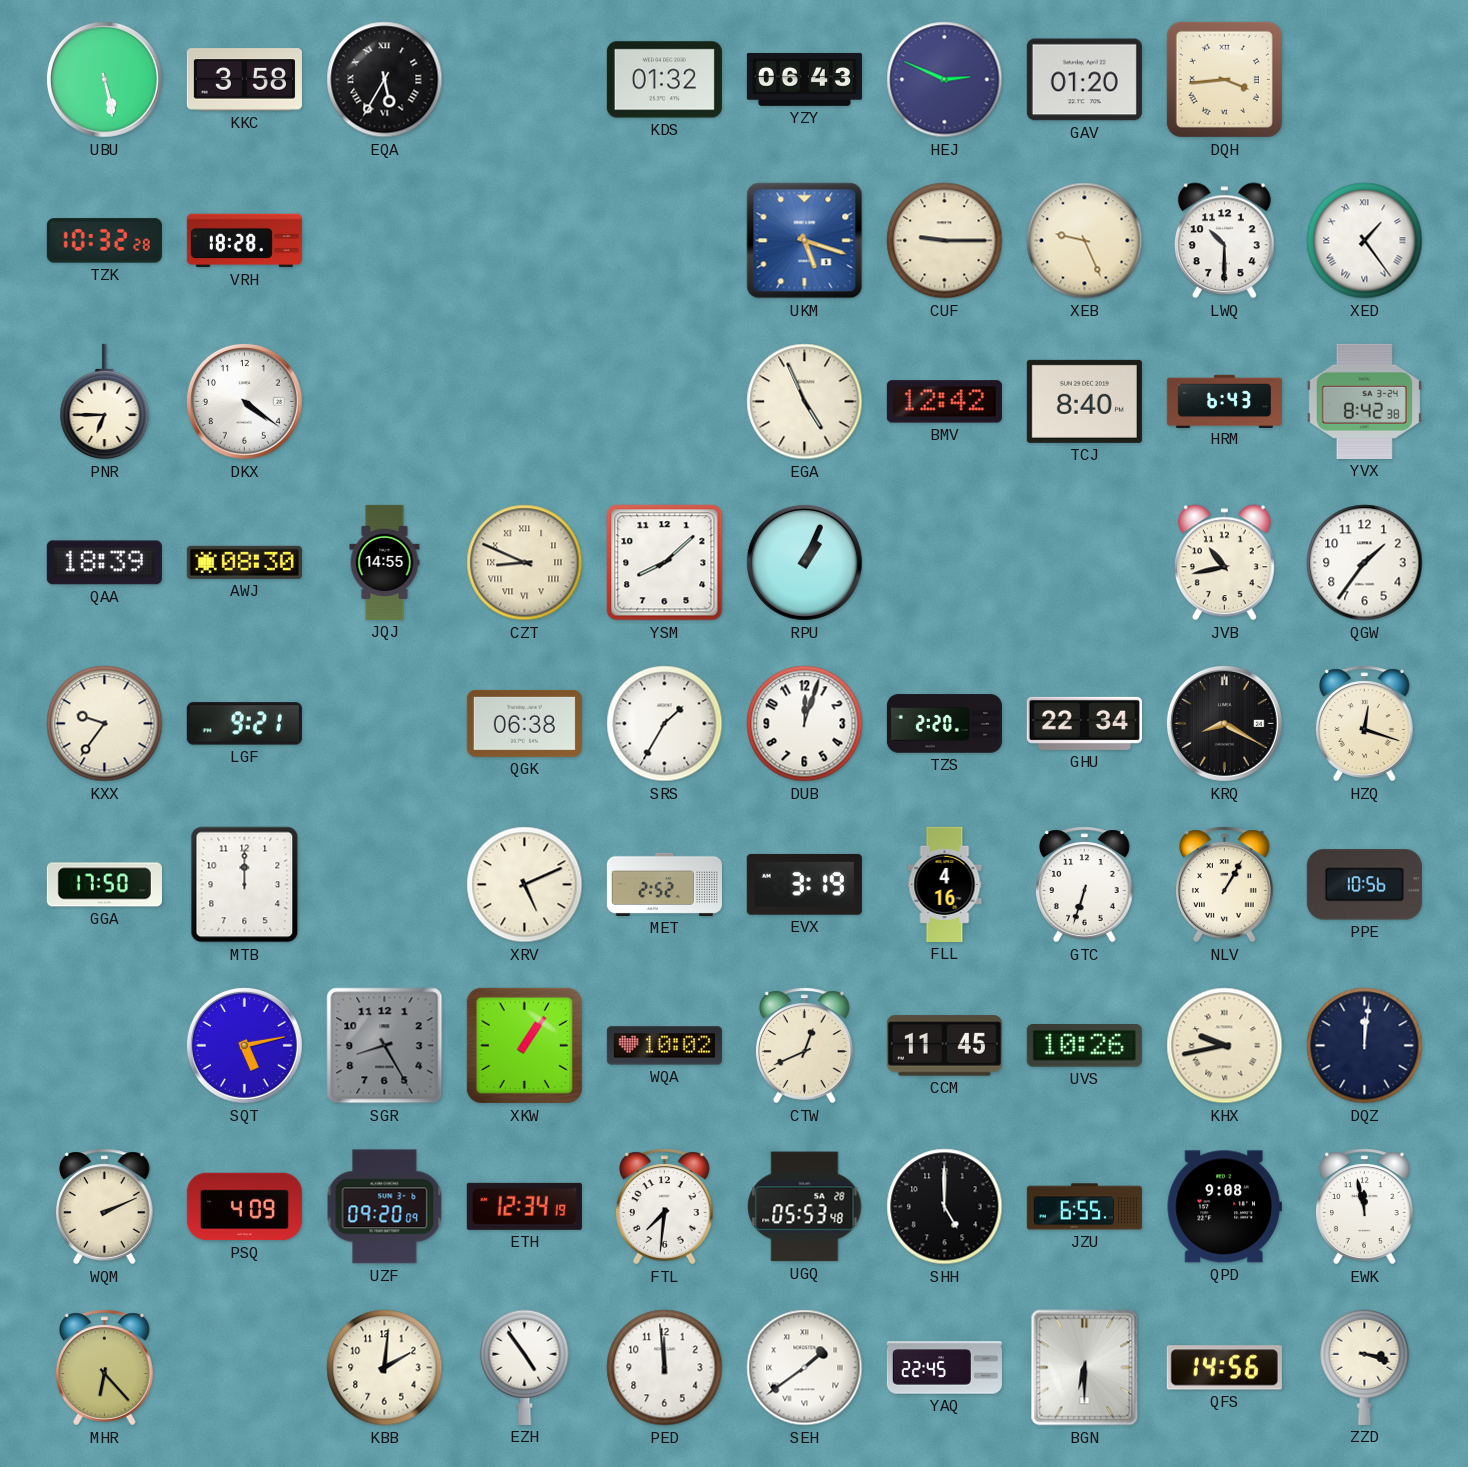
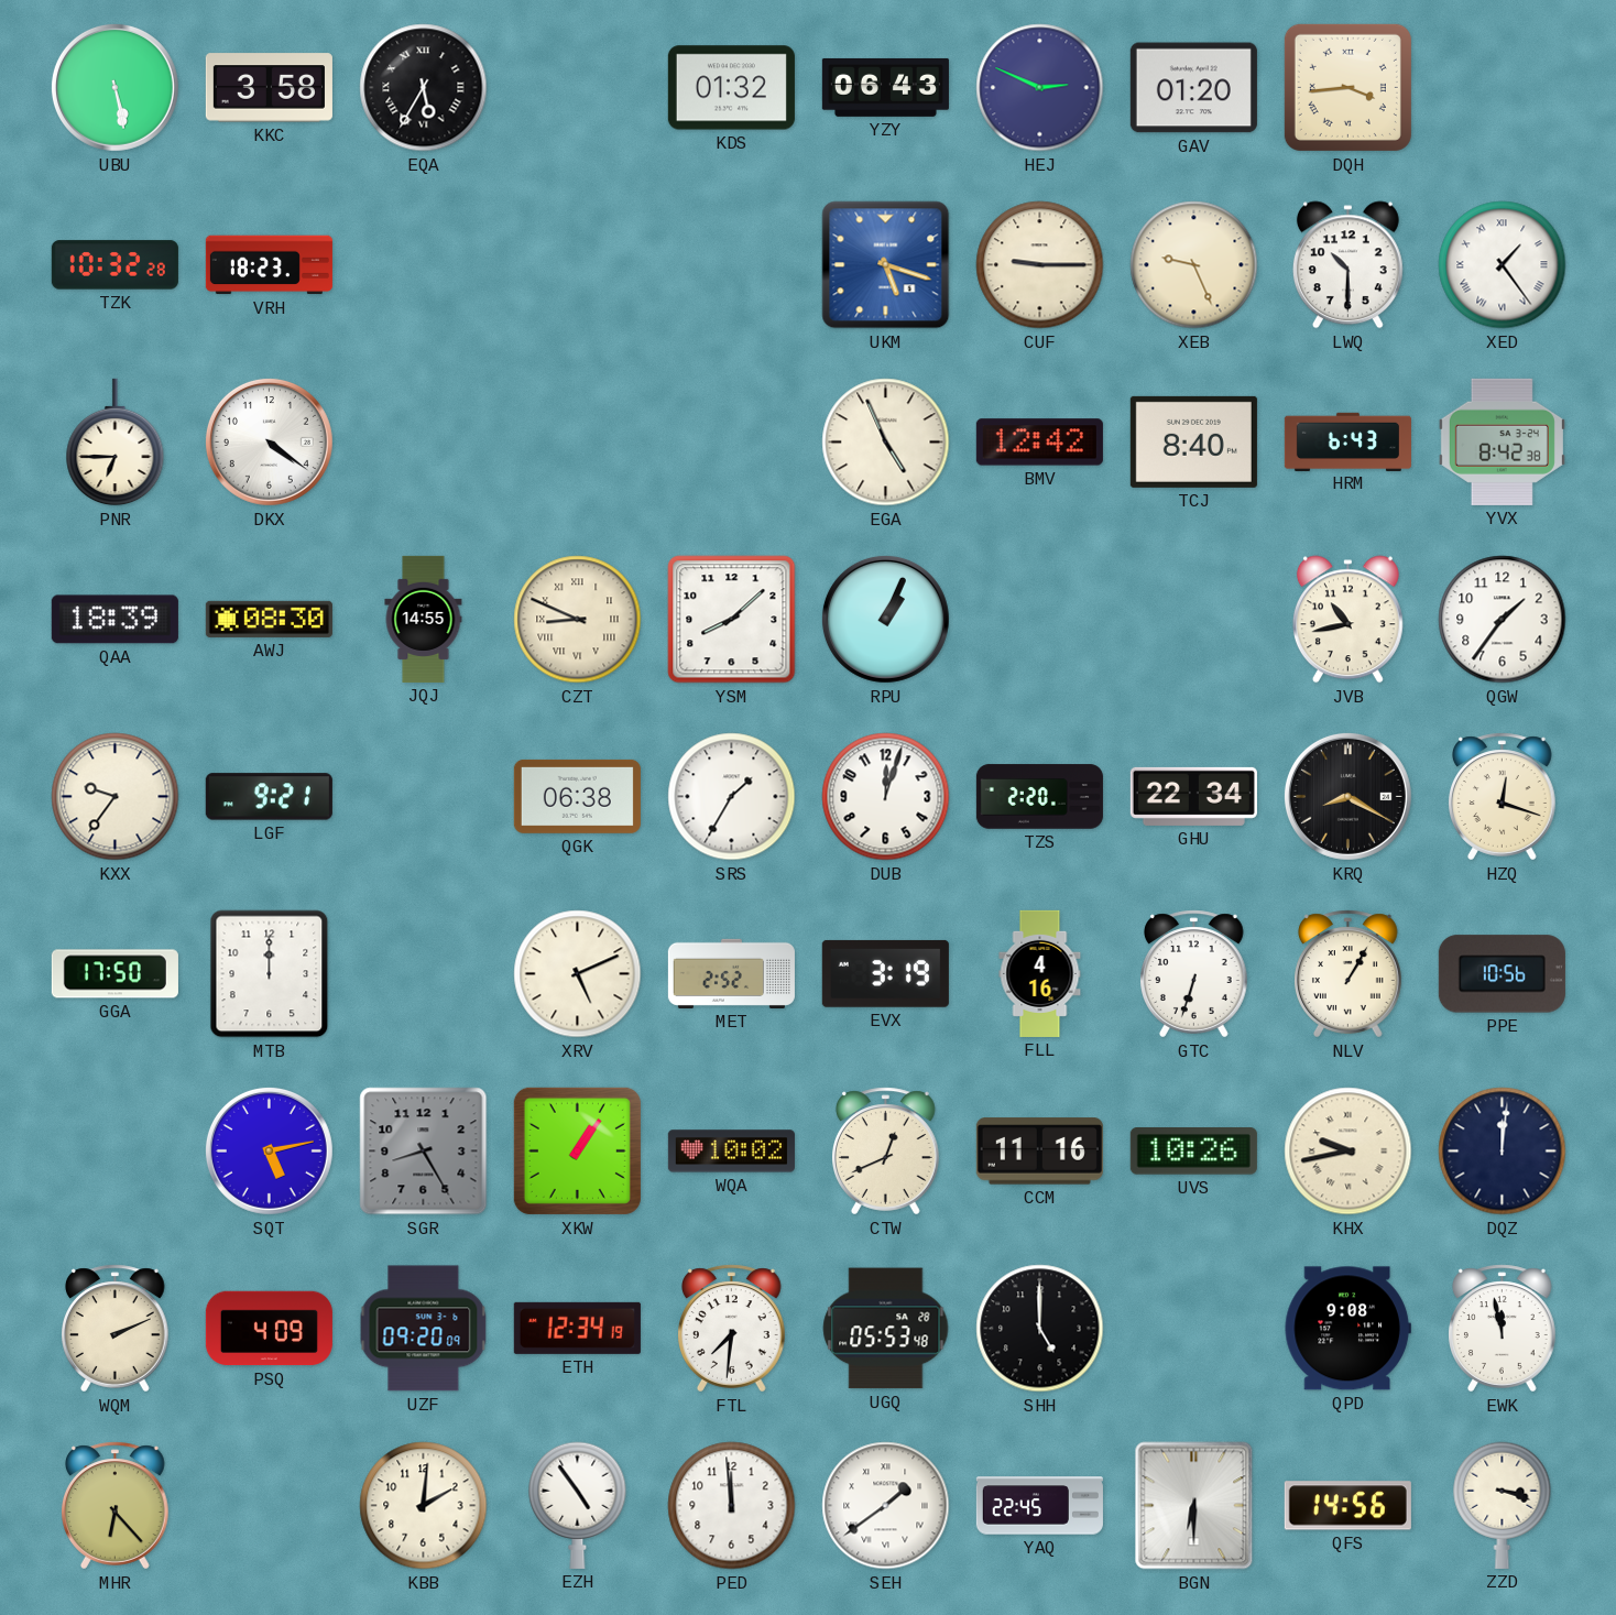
VRH: 18:28 -> 18:23
CCM: 11:45 -> 11:16
JZU: 6:55 -> none
